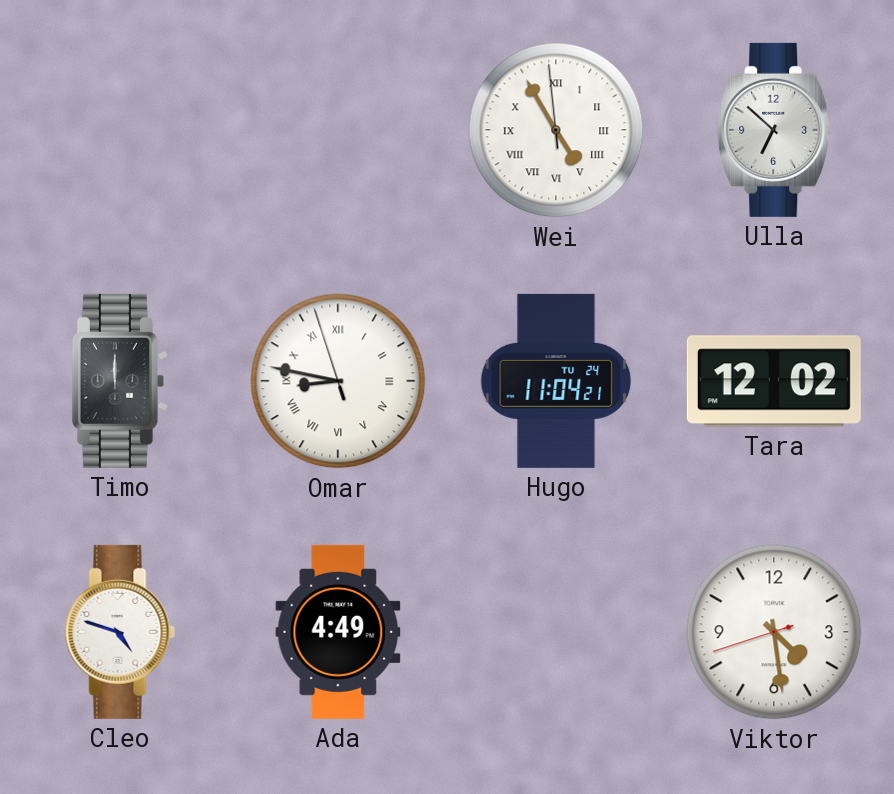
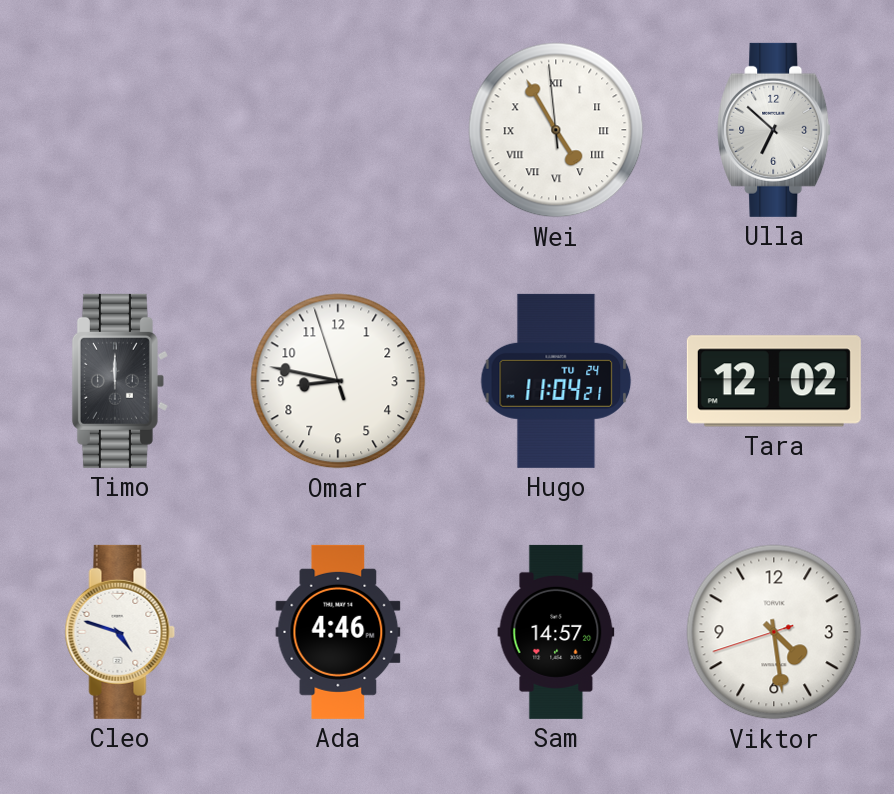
Omar numerals: Roman -> Arabic
Ada: 4:49 -> 4:46
Sam: none -> 14:57
